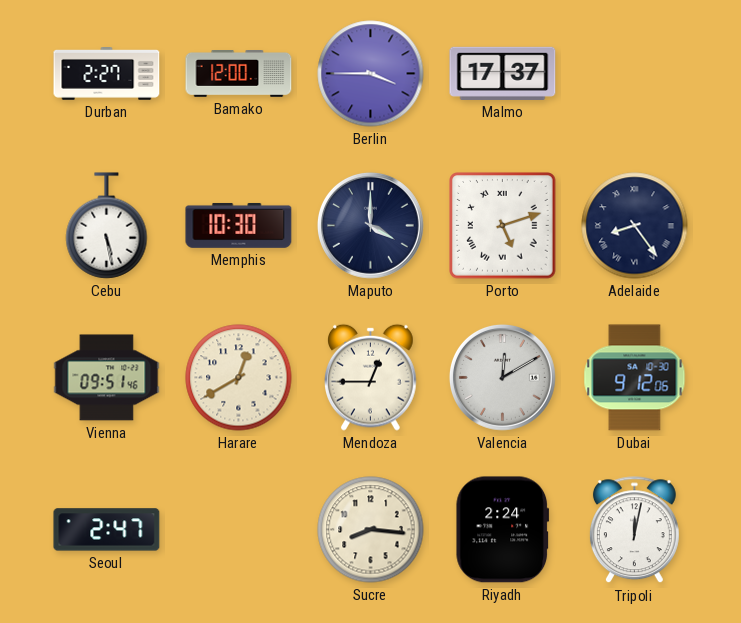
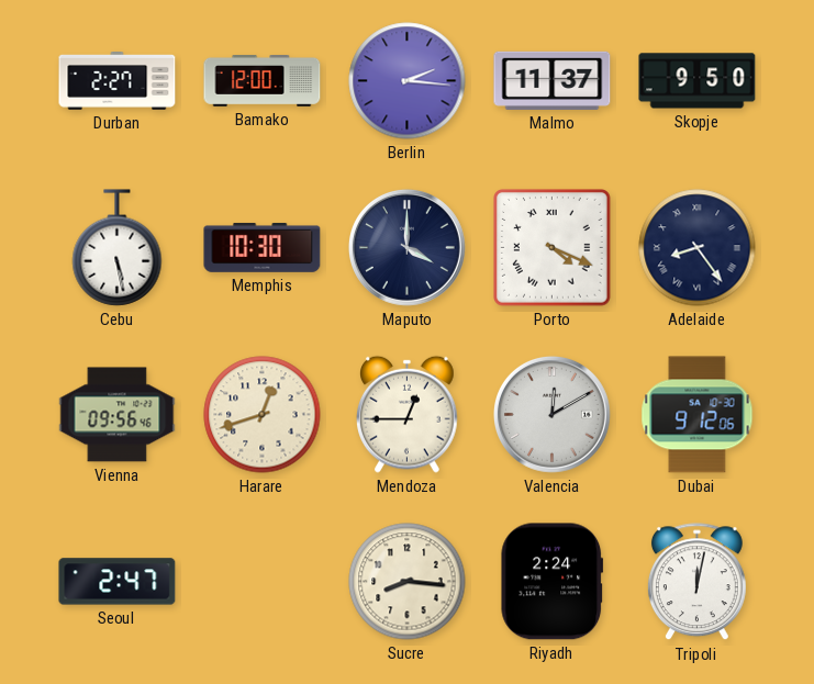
Berlin: 3:45 -> 2:16
Malmo: 17:37 -> 11:37
Skopje: none -> 9:50
Porto: 5:12 -> 4:19
Vienna: 09:51 -> 09:56
Harare: 12:40 -> 12:42
